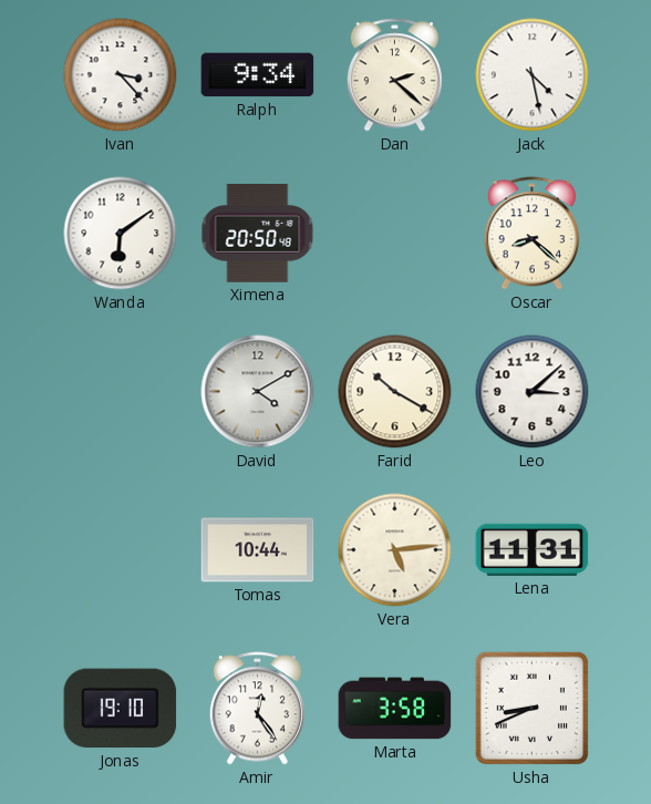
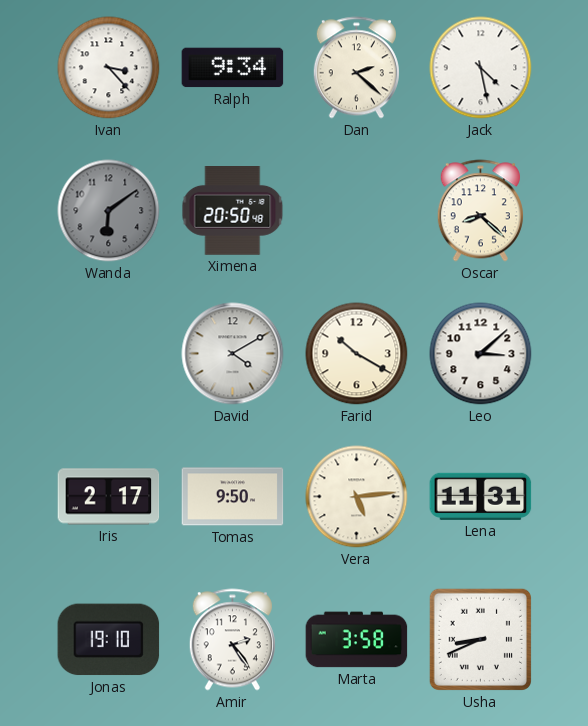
Wanda dial: white -> grey
Iris: none -> 2:17
Tomas: 10:44 -> 9:50
Amir: 12:24 -> 2:24
